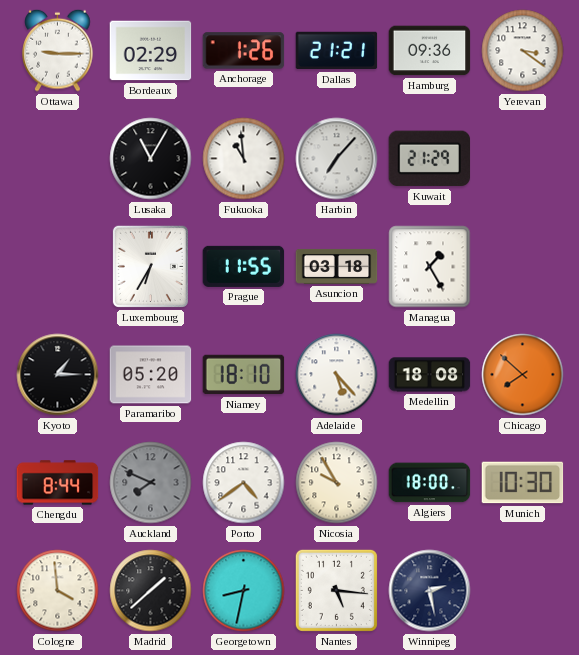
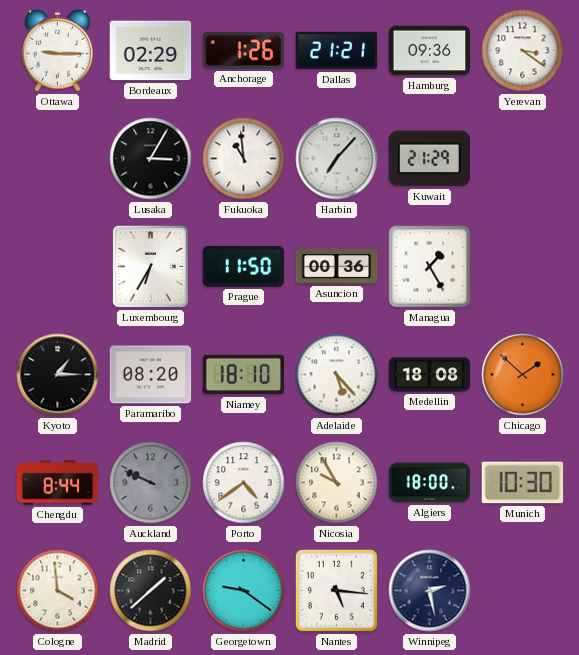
Lusaka: 11:05 -> 3:05
Prague: 11:55 -> 11:50
Asuncion: 03:18 -> 00:36
Paramaribo: 05:20 -> 08:20
Chicago: 7:52 -> 1:52
Auckland: 7:49 -> 9:49
Georgetown: 8:32 -> 9:21
